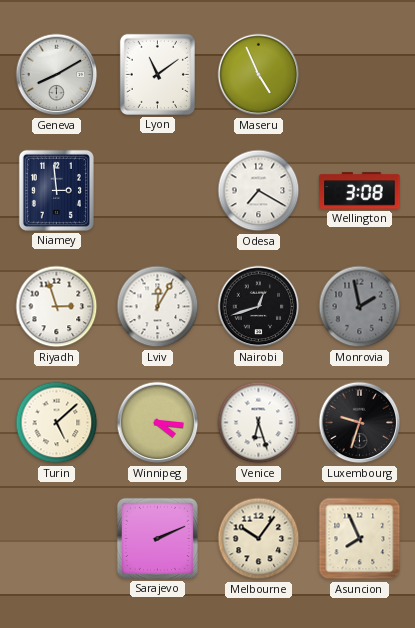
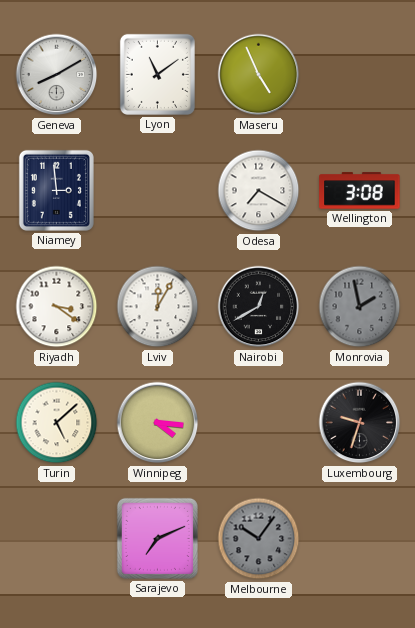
Riyadh: 2:57 -> 3:21
Nairobi: 12:42 -> 12:40
Venice: 6:27 -> none
Sarajevo: 2:11 -> 7:11
Melbourne dial: cream -> grey
Asuncion: 7:56 -> none
